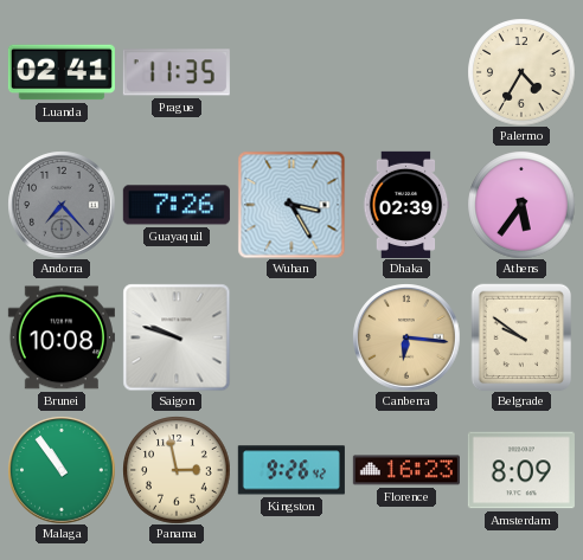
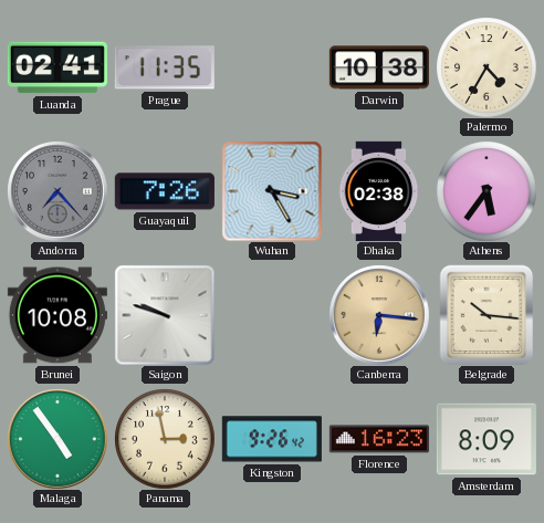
Darwin: none -> 10:38
Dhaka: 02:39 -> 02:38
Belgrade: 9:51 -> 10:16
Malaga: 10:54 -> 4:54
